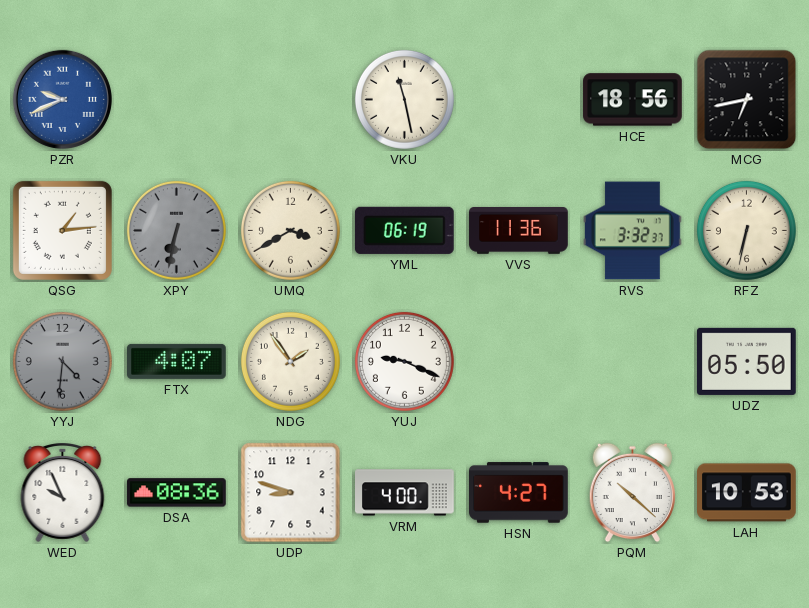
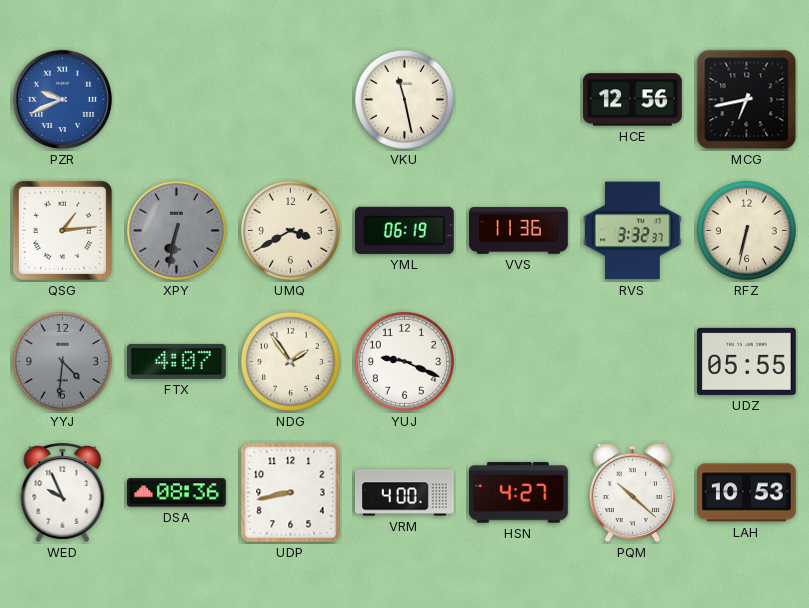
HCE: 18:56 -> 12:56
UDZ: 05:50 -> 05:55
UDP: 8:48 -> 8:43
